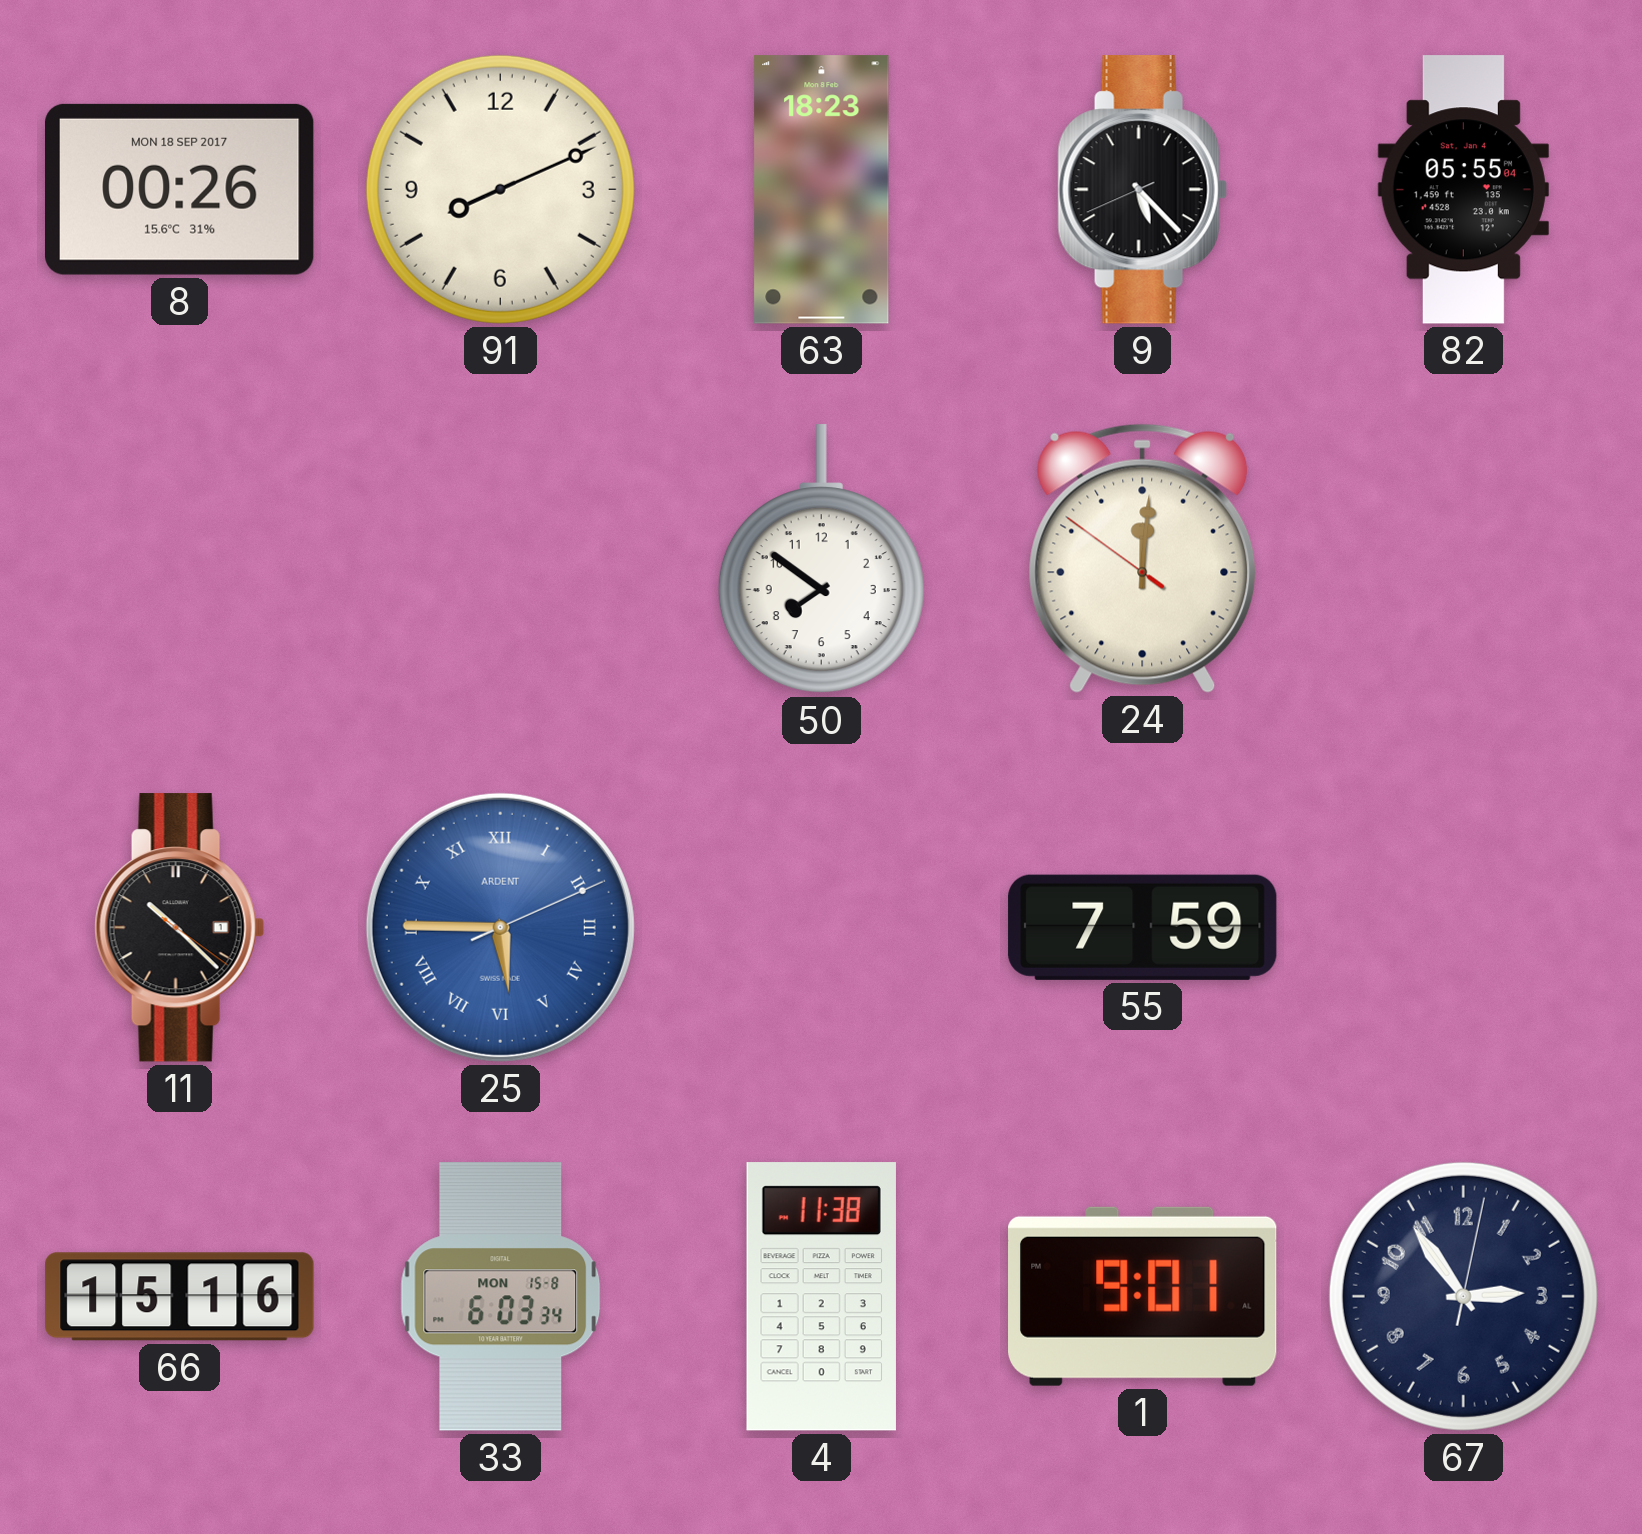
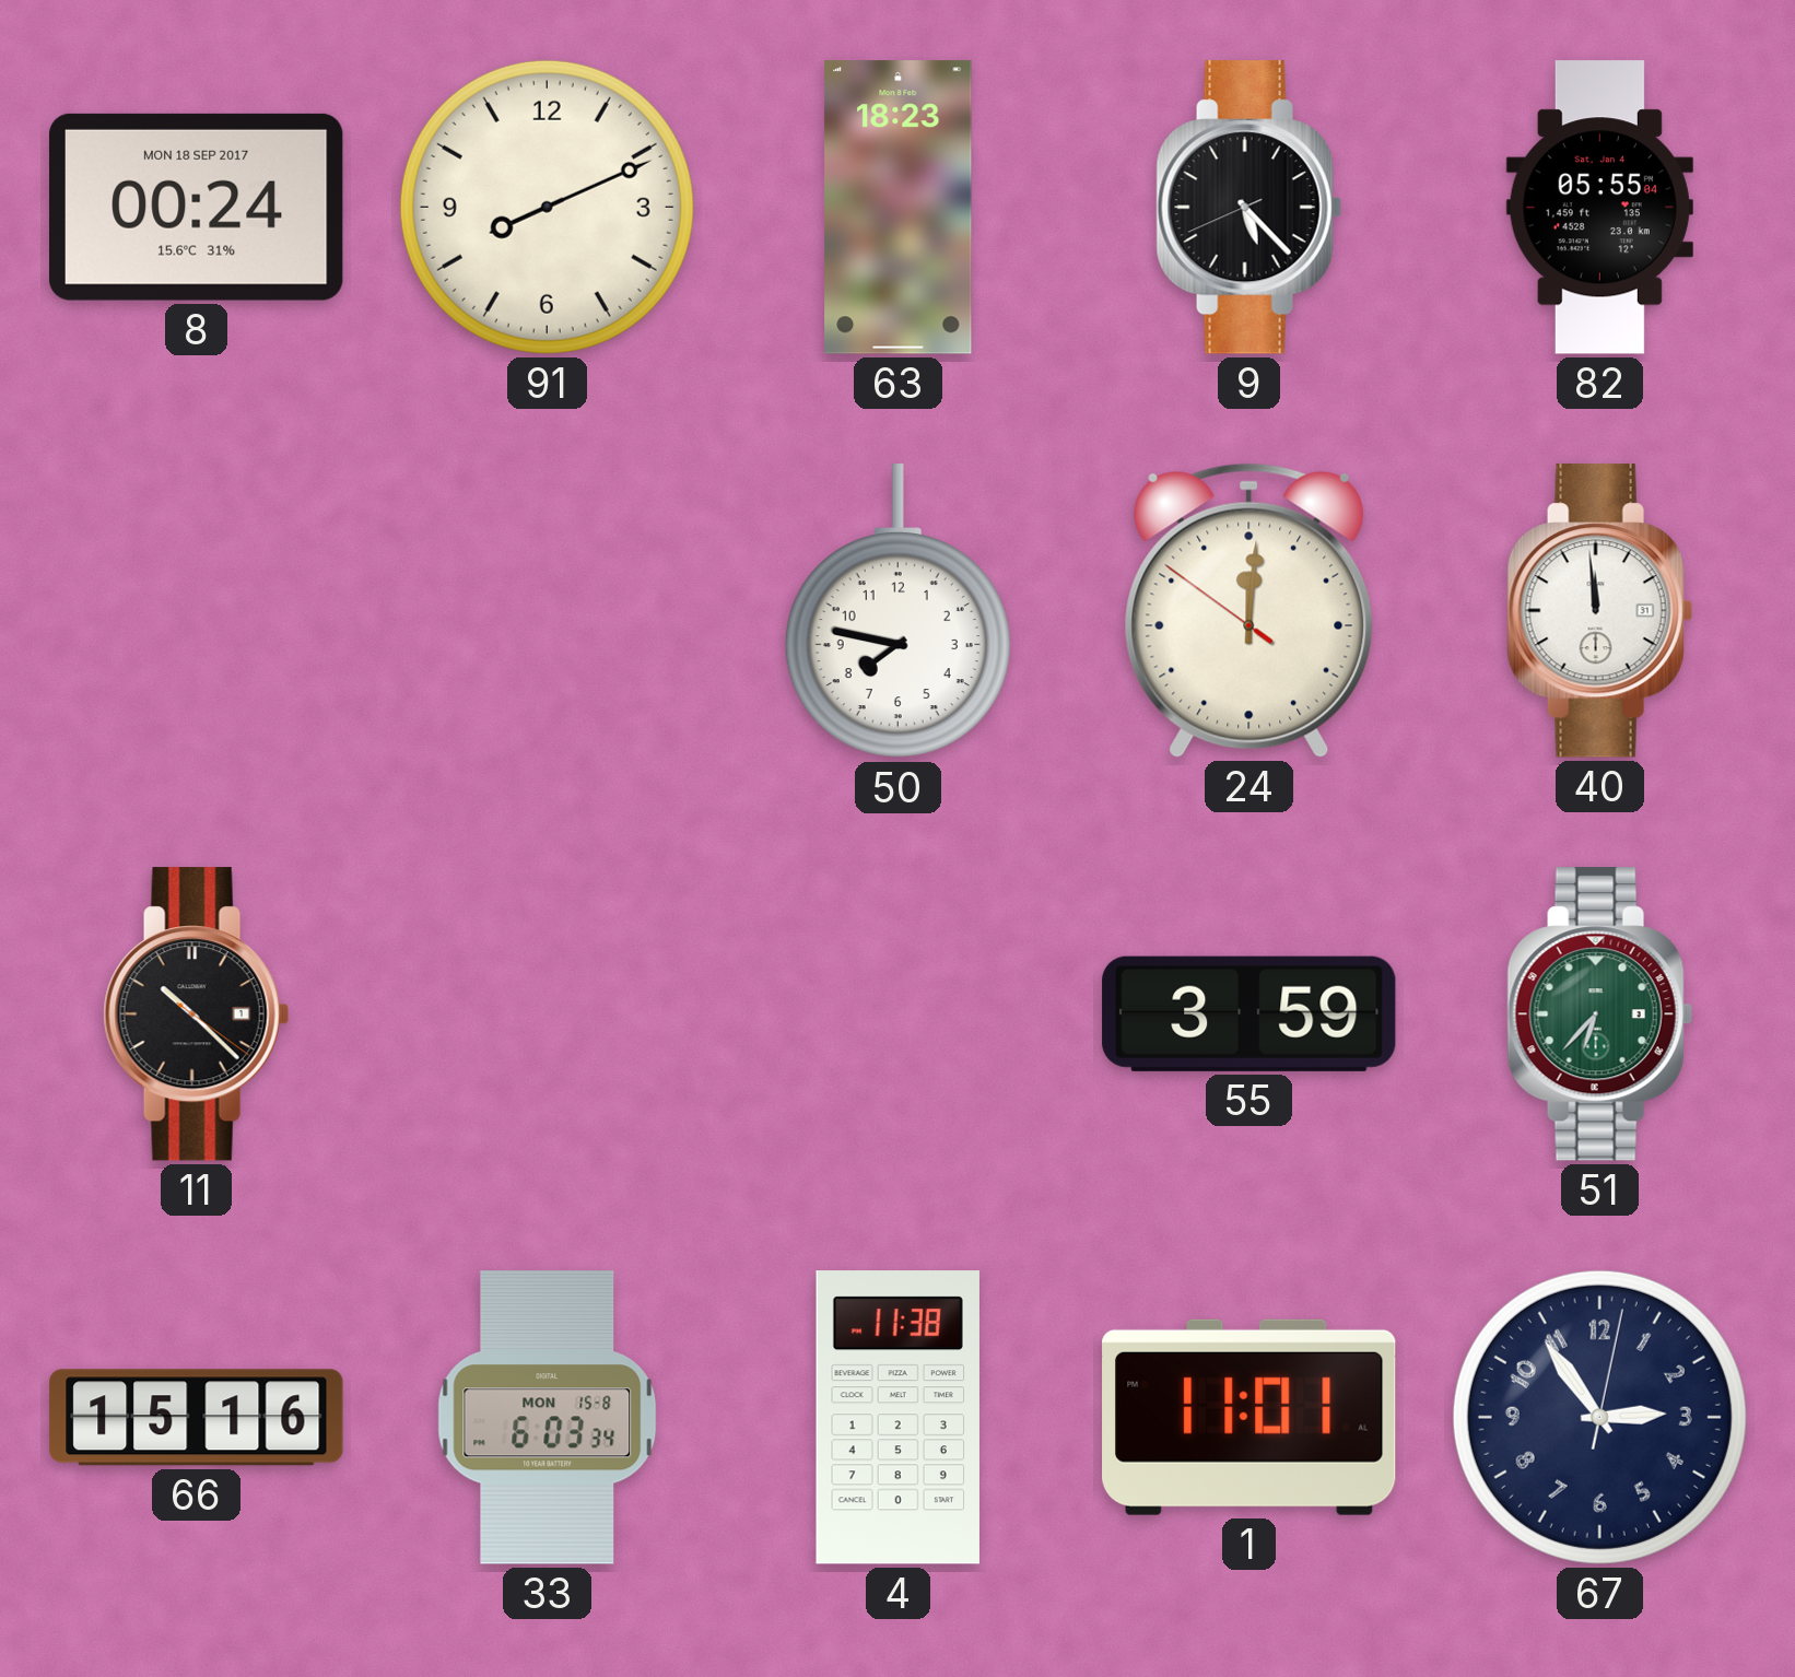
8: 00:26 -> 00:24
50: 7:51 -> 7:47
40: none -> 11:59
25: 5:45 -> none
55: 7:59 -> 3:59
51: none -> 6:37
1: 9:01 -> 11:01
